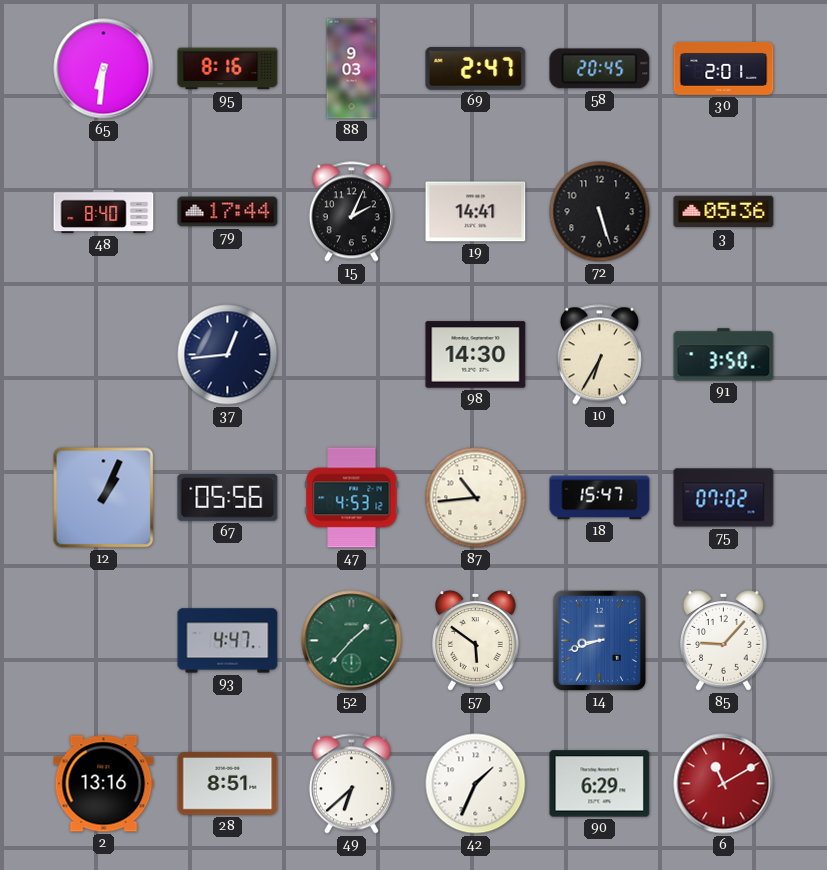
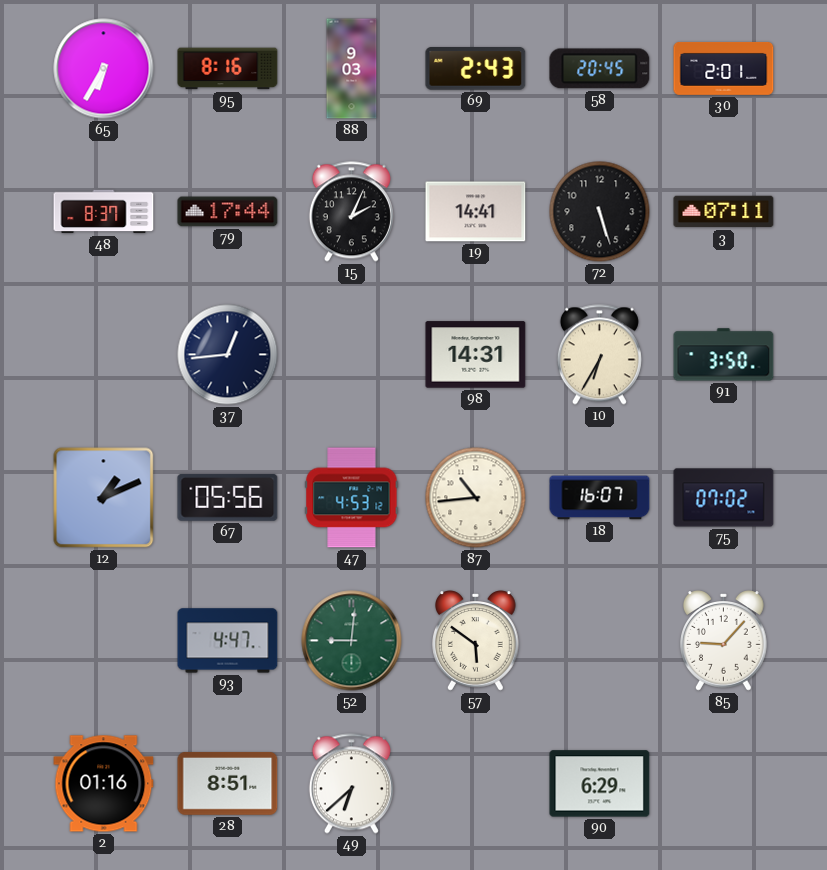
65: 6:31 -> 6:35
69: 2:47 -> 2:43
48: 8:40 -> 8:37
3: 05:36 -> 07:11
98: 14:30 -> 14:31
12: 1:04 -> 1:11
18: 15:47 -> 16:07
52: 1:37 -> 9:01
14: 8:42 -> none
2: 13:16 -> 01:16
42: 1:34 -> none
6: 11:10 -> none
